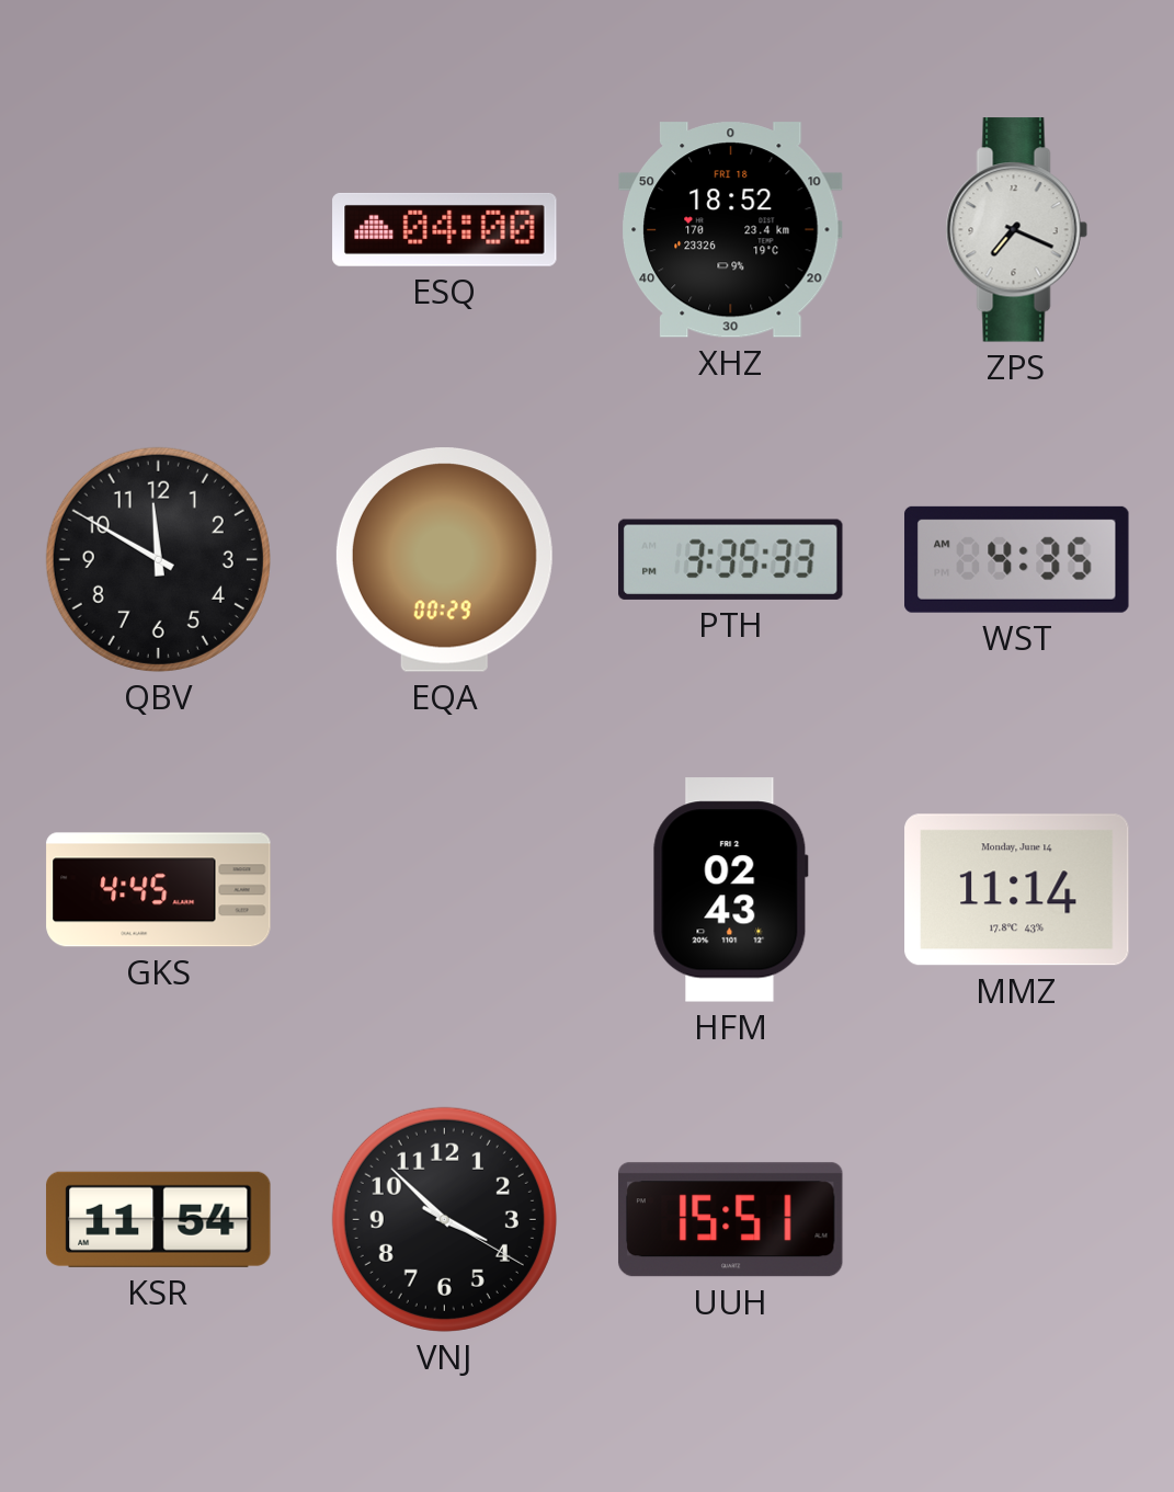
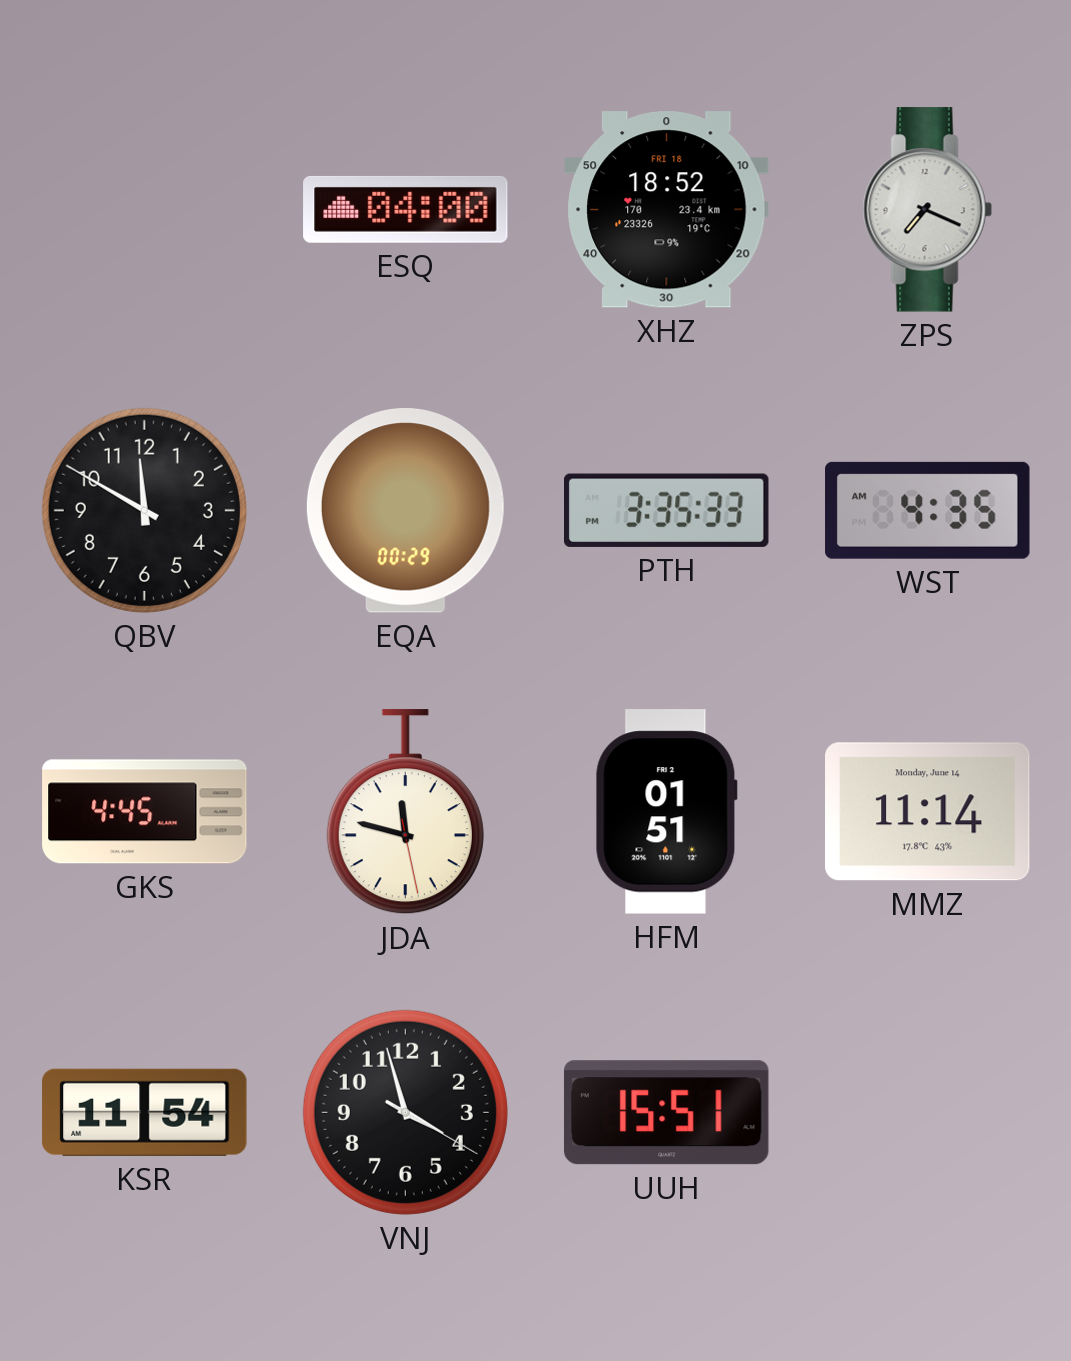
JDA: none -> 11:47
HFM: 02:43 -> 01:51
VNJ: 3:52 -> 3:57
